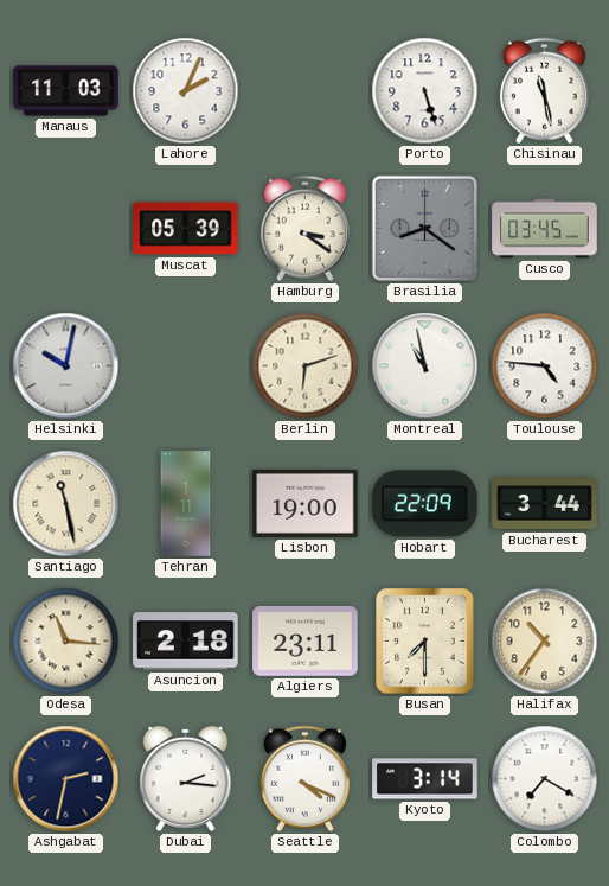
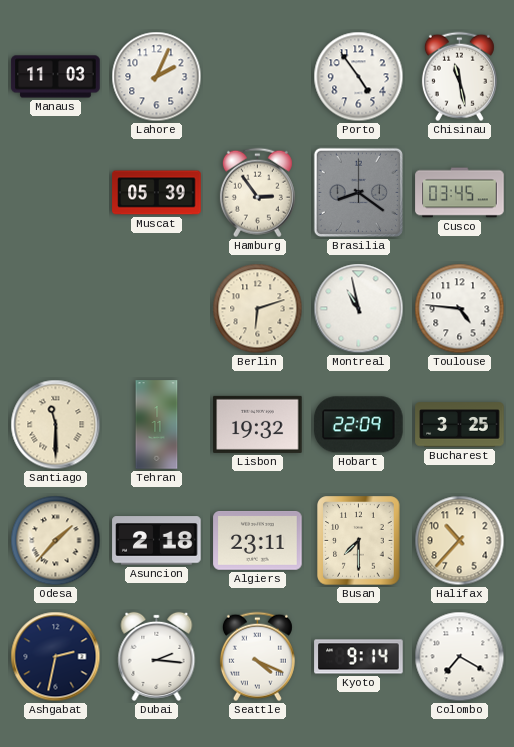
Porto: 5:27 -> 4:54
Hamburg: 3:21 -> 2:54
Helsinki: 10:02 -> none
Santiago: 11:28 -> 11:30
Lisbon: 19:00 -> 19:32
Bucharest: 3:44 -> 3:25
Odesa: 11:16 -> 1:37
Halifax: 10:36 -> 10:37
Kyoto: 3:14 -> 9:14
